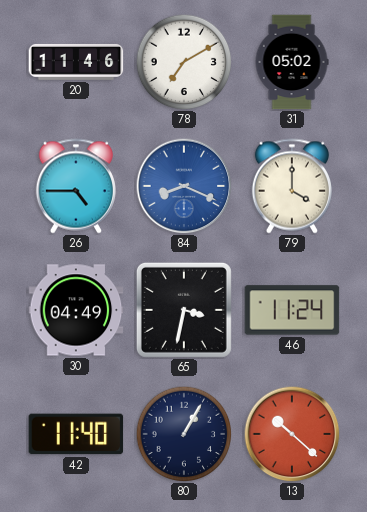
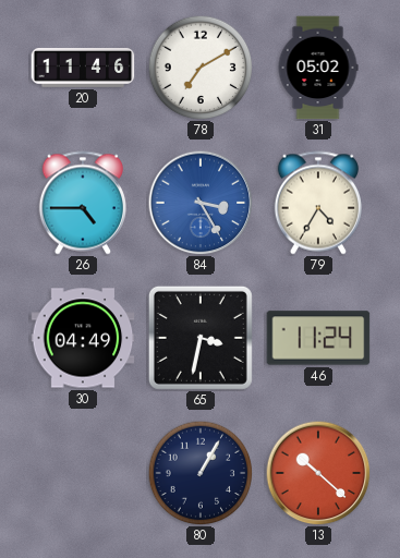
84: 8:19 -> 3:25
79: 4:00 -> 4:35
42: 11:40 -> none
